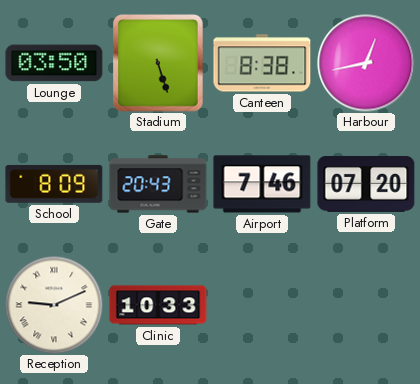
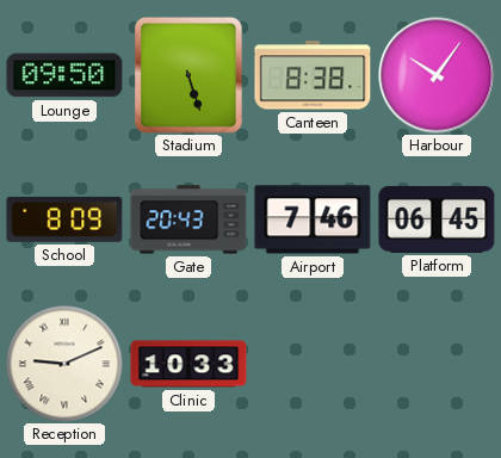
Lounge: 03:50 -> 09:50
Harbour: 12:43 -> 10:06
Platform: 07:20 -> 06:45
